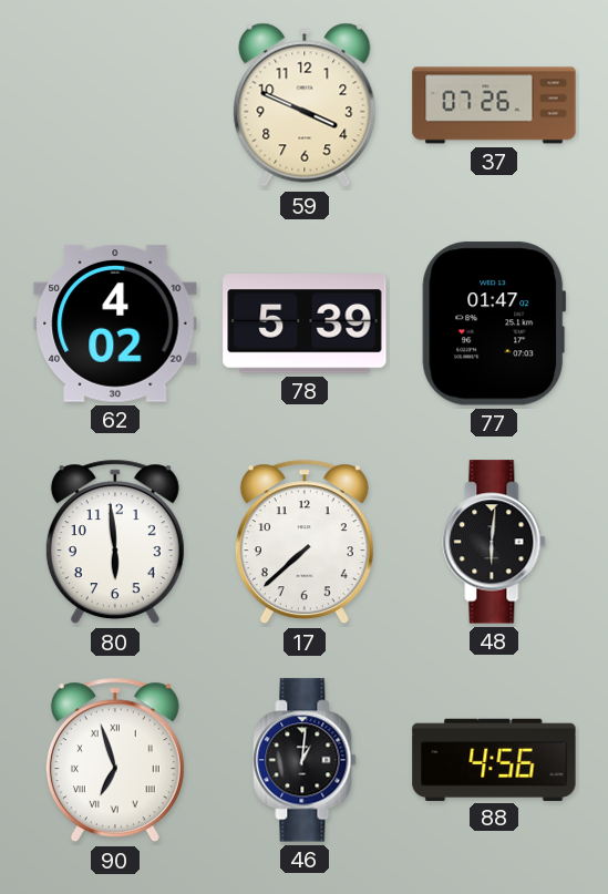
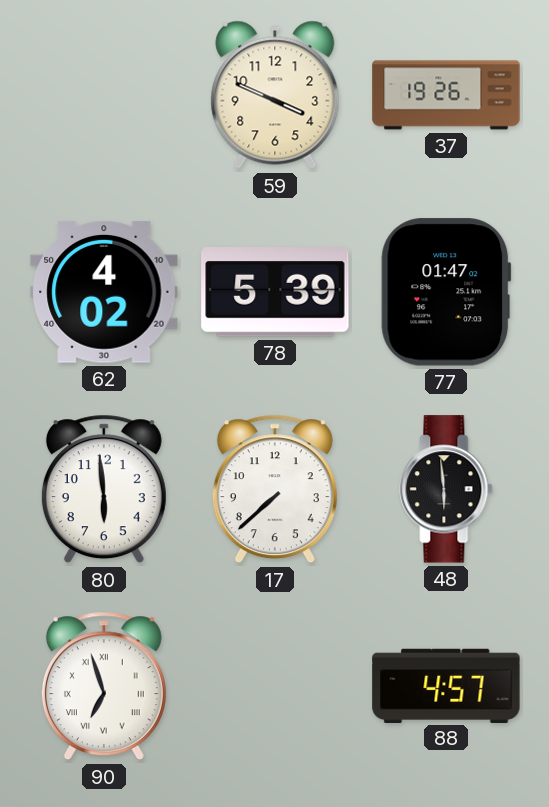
37: 07:26 -> 19:26
48: 6:01 -> 5:59
46: 1:01 -> none
88: 4:56 -> 4:57
